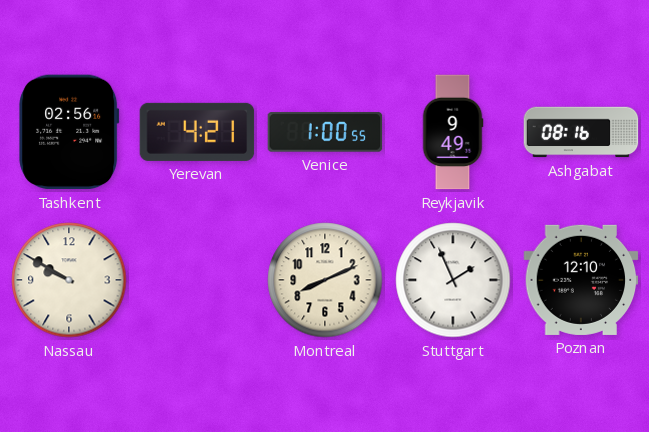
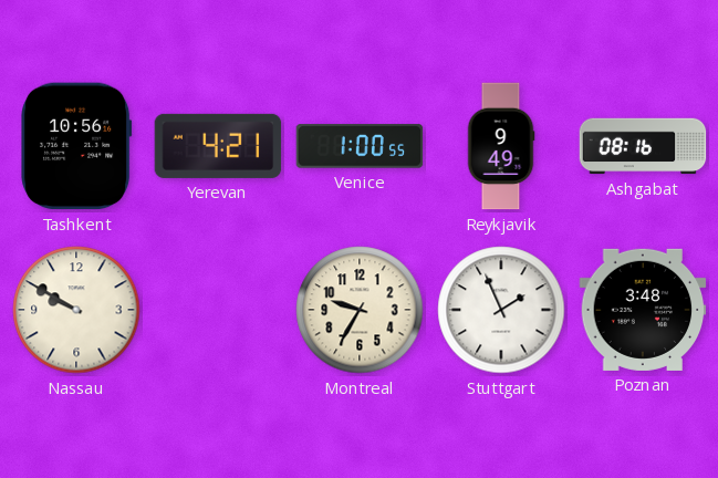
Tashkent: 02:56 -> 10:56
Montreal: 8:11 -> 9:35
Poznan: 12:10 -> 3:48
